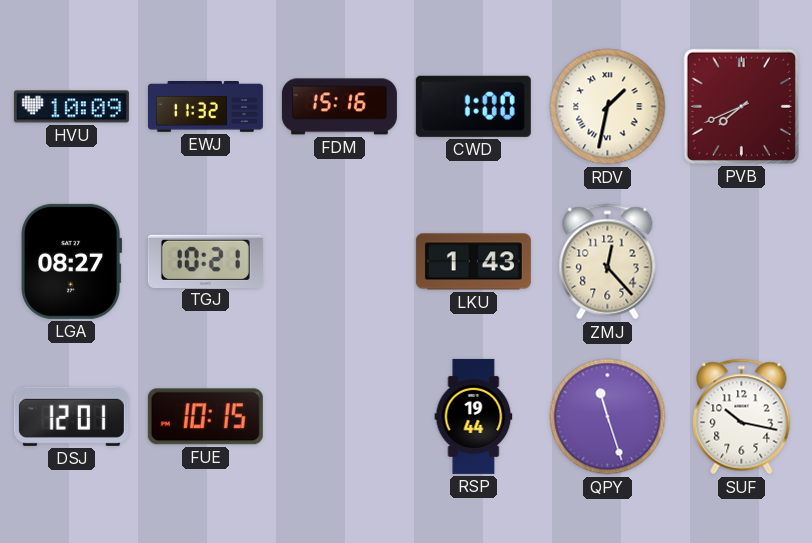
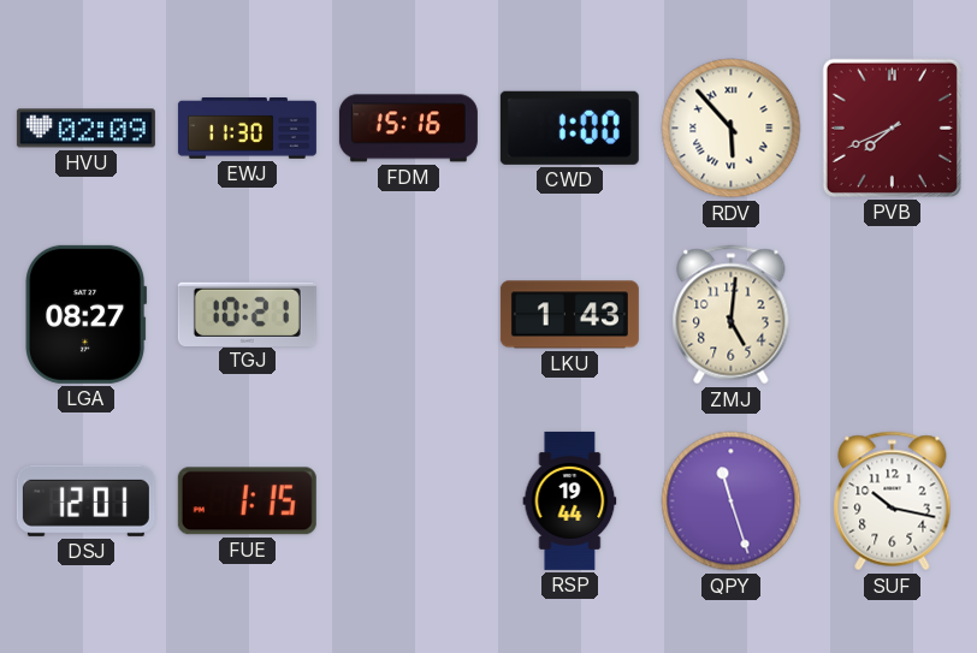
HVU: 10:09 -> 02:09
EWJ: 11:32 -> 11:30
RDV: 1:32 -> 5:53
ZMJ: 12:23 -> 5:01
FUE: 10:15 -> 1:15
